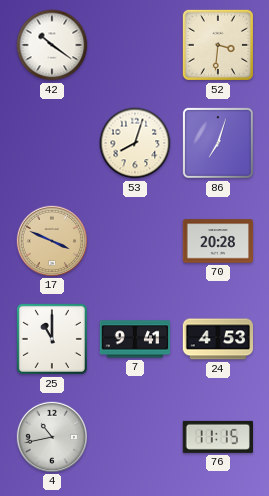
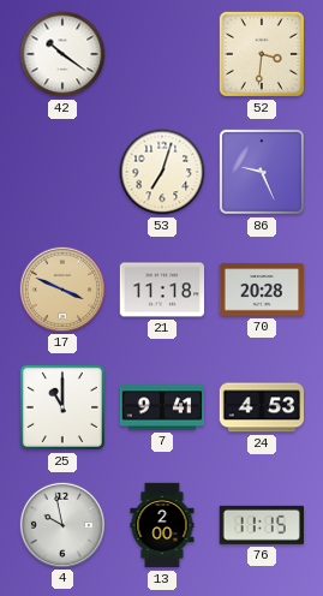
53: 8:03 -> 7:03
86: 7:03 -> 9:26
21: none -> 11:18
4: 10:43 -> 9:58
13: none -> 2:00
